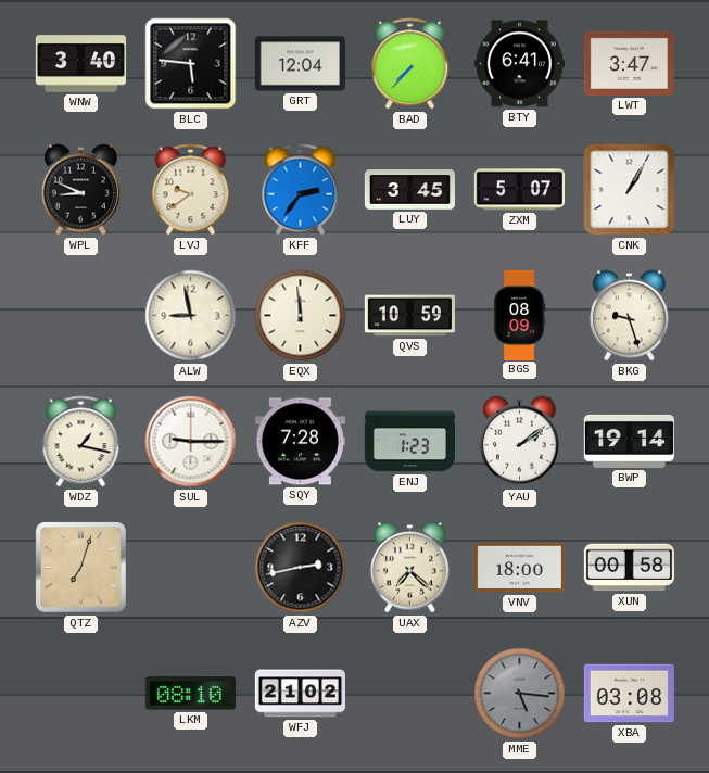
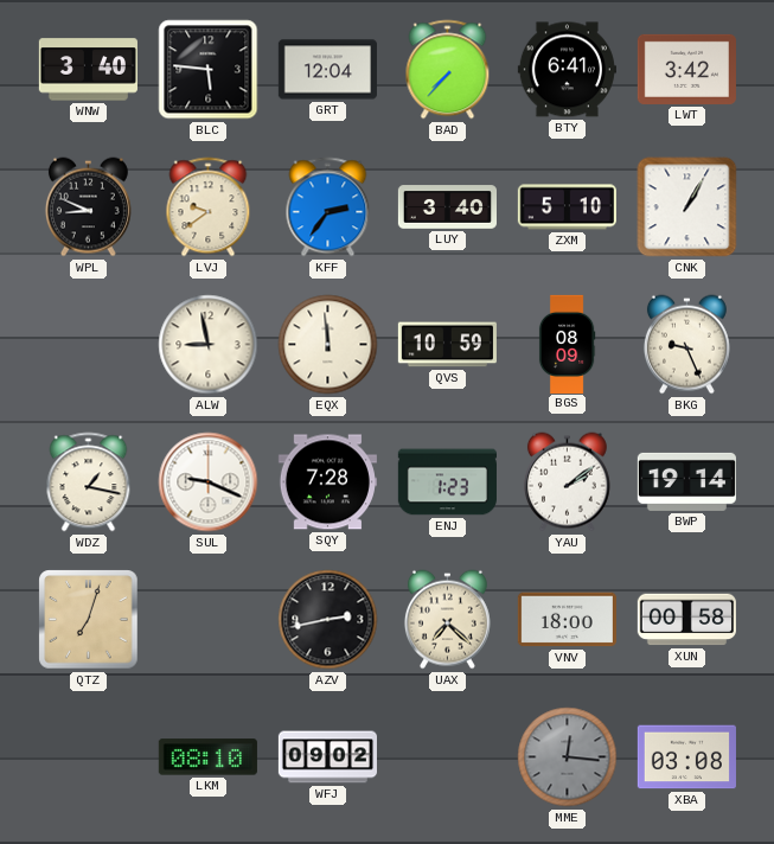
LWT: 3:47 -> 3:42
LUY: 3:45 -> 3:40
ZXM: 5:07 -> 5:10
BKG: 9:27 -> 9:26
SUL: 9:15 -> 9:19
WFJ: 21:02 -> 09:02
MME: 5:16 -> 12:16
